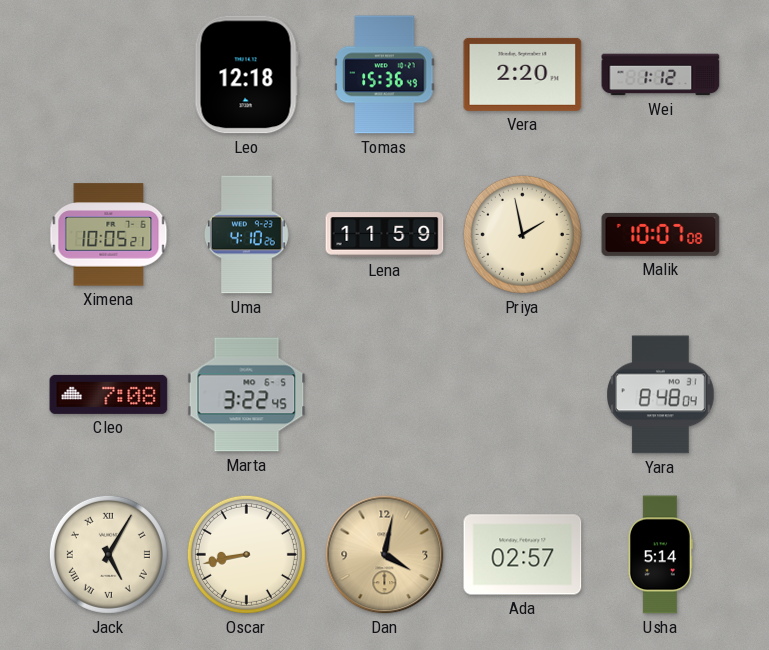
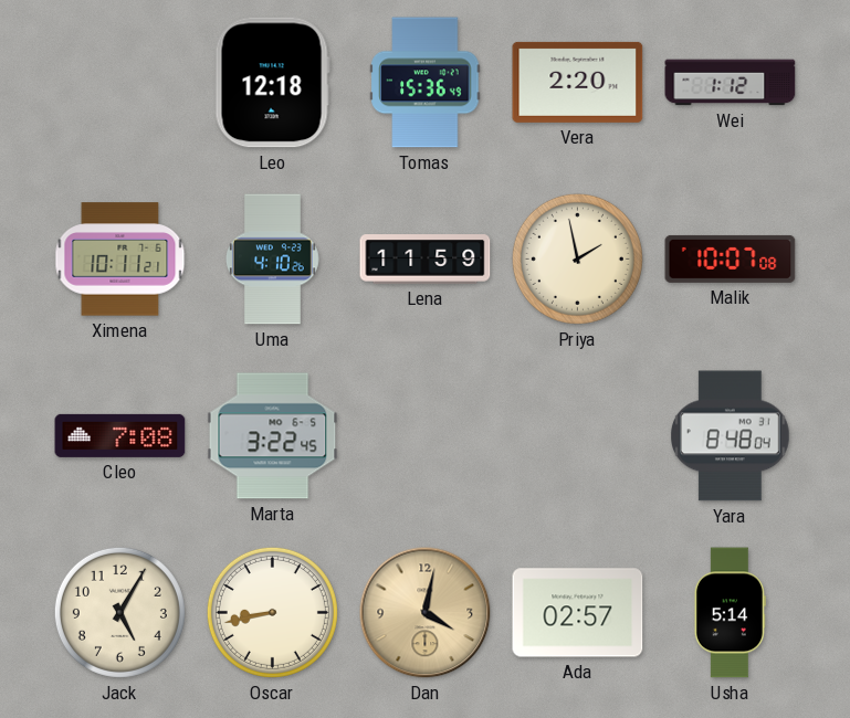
Ximena: 10:05 -> 10:11
Jack numerals: Roman -> Arabic
